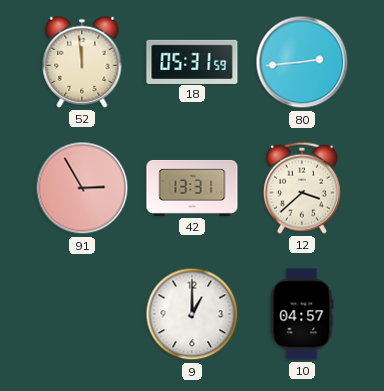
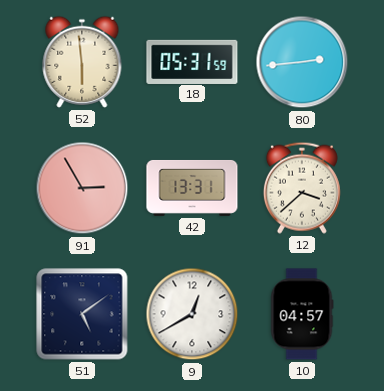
52: 11:59 -> 5:59
51: none -> 5:09
9: 1:00 -> 12:40
